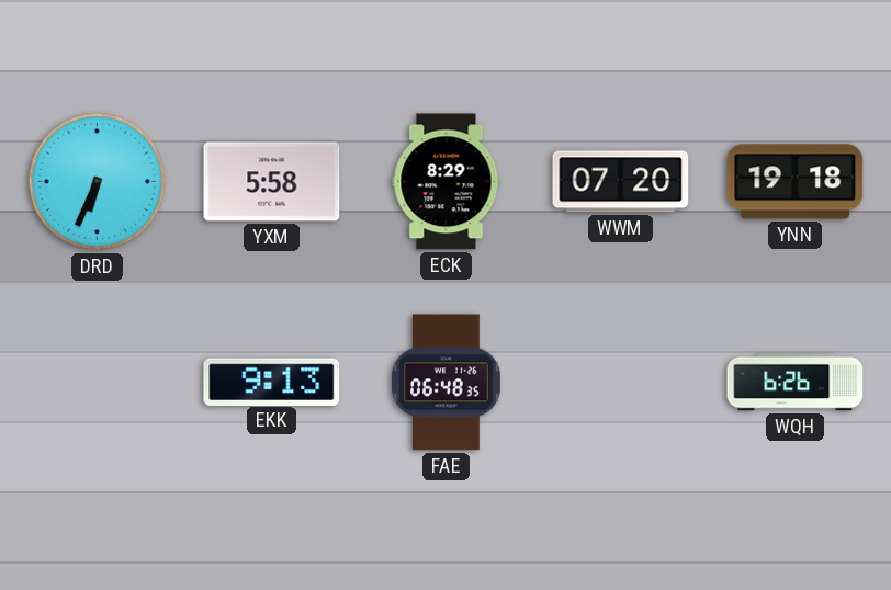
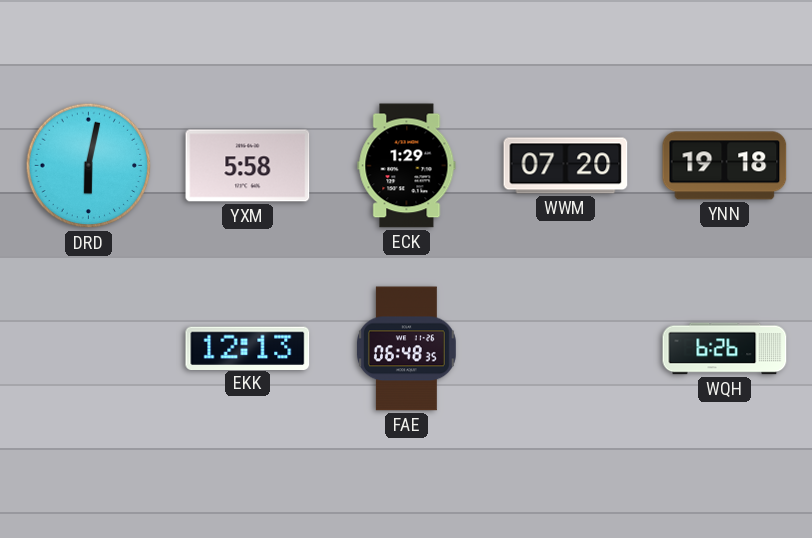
DRD: 6:34 -> 6:02
ECK: 8:29 -> 1:29
EKK: 9:13 -> 12:13
